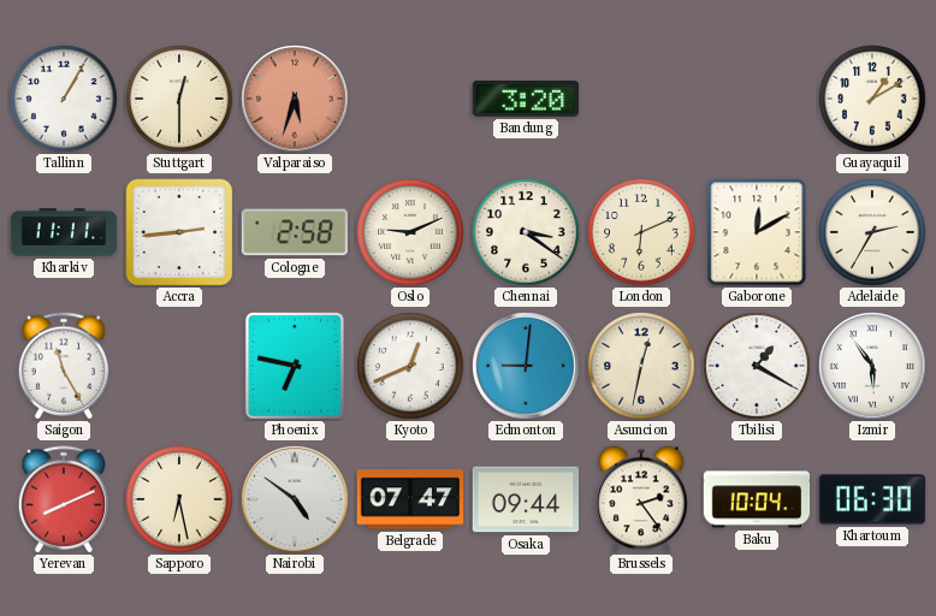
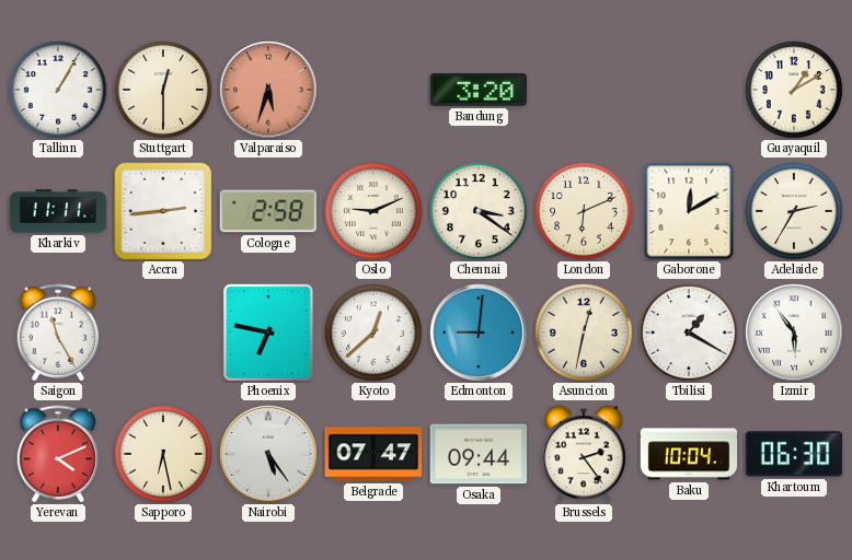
Kyoto: 12:41 -> 12:38
Yerevan: 8:11 -> 4:11
Nairobi: 4:51 -> 5:24
